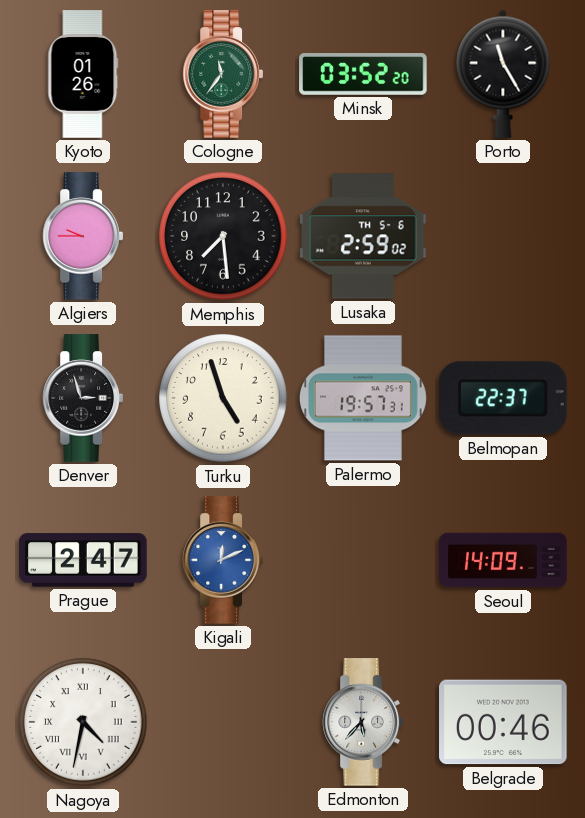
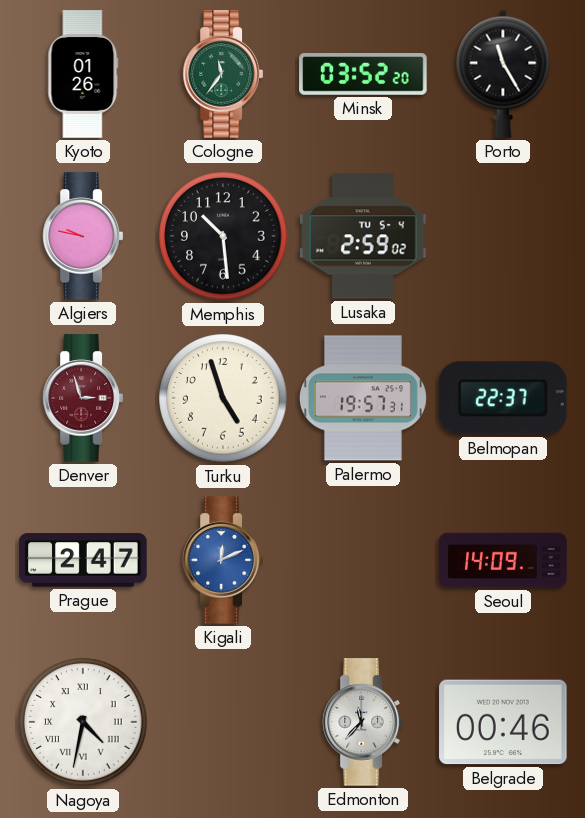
Algiers: 9:45 -> 9:47
Memphis: 7:29 -> 10:29
Lusaka date: TH 5-6 -> TU 5-4
Denver dial: black -> burgundy
Edmonton: 5:37 -> 11:37
